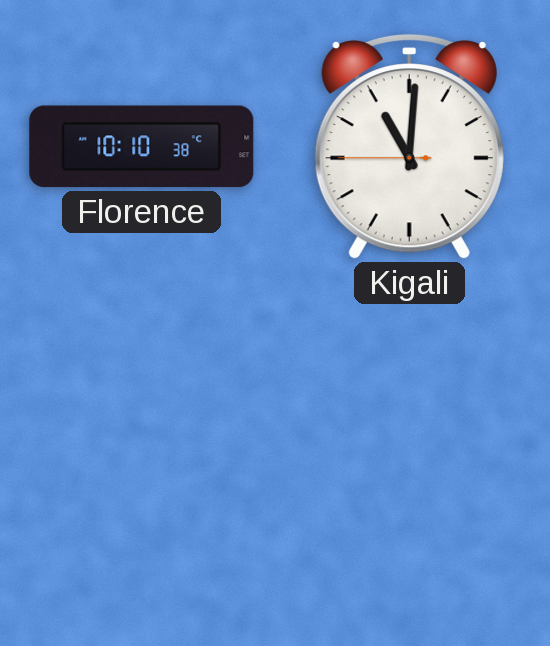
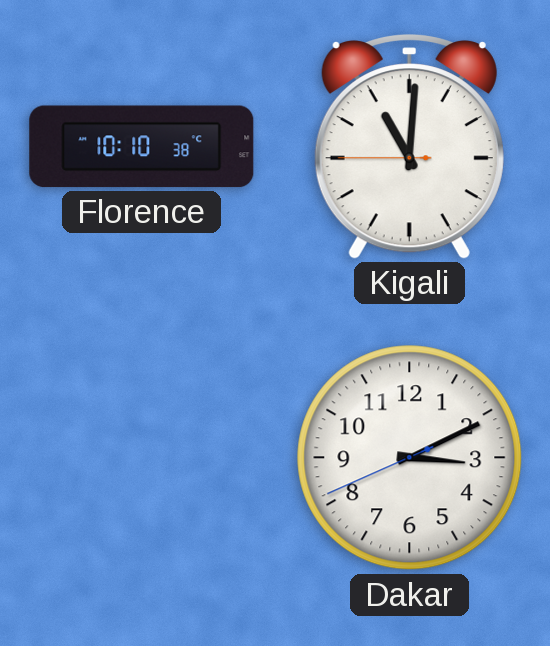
Dakar: none -> 3:10
